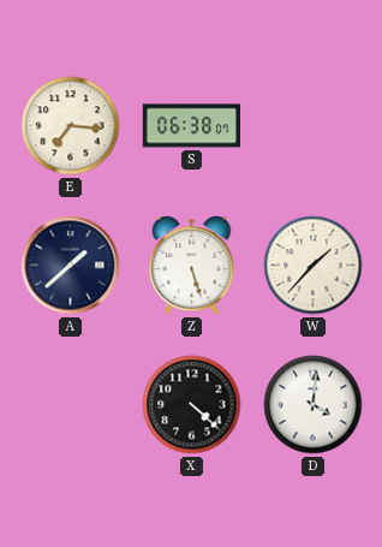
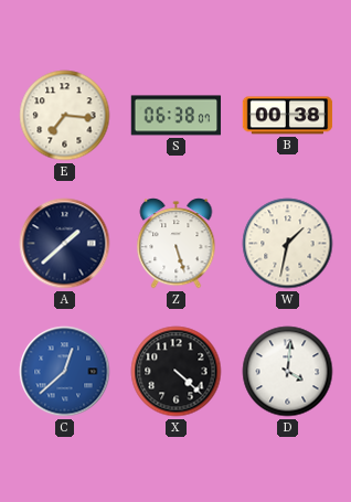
B: none -> 00:38
W: 1:37 -> 1:32
C: none -> 12:38
